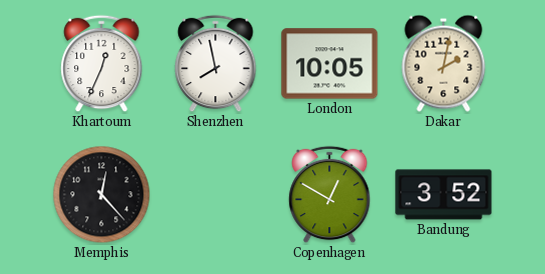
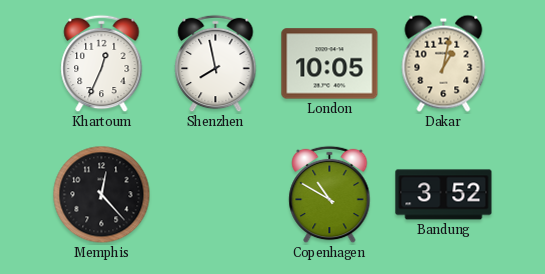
Dakar: 2:02 -> 1:02
Copenhagen: 12:50 -> 10:50
